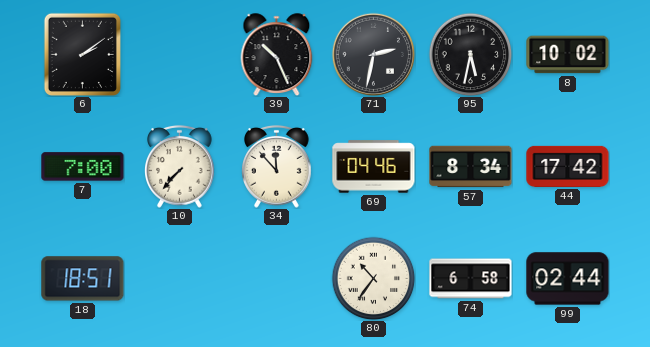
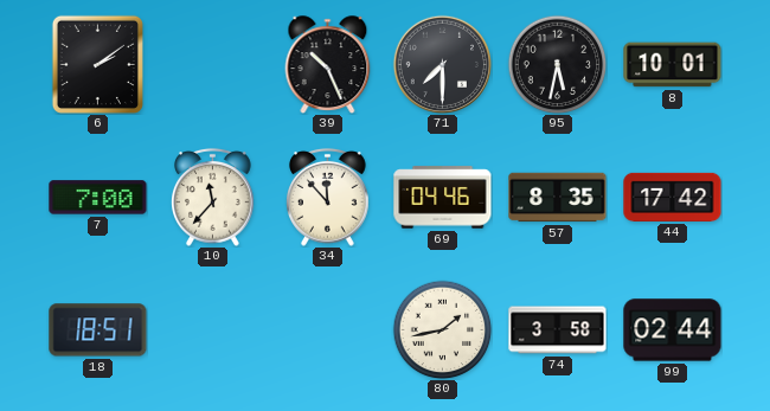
71: 2:32 -> 7:30
8: 10:02 -> 10:01
10: 7:37 -> 11:37
57: 8:34 -> 8:35
80: 10:36 -> 1:43
74: 6:58 -> 3:58
